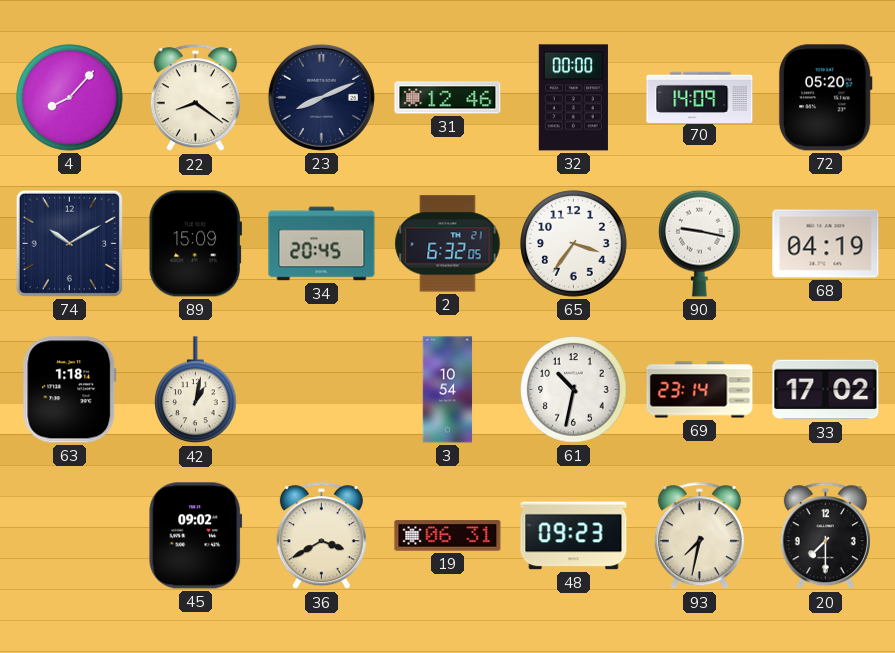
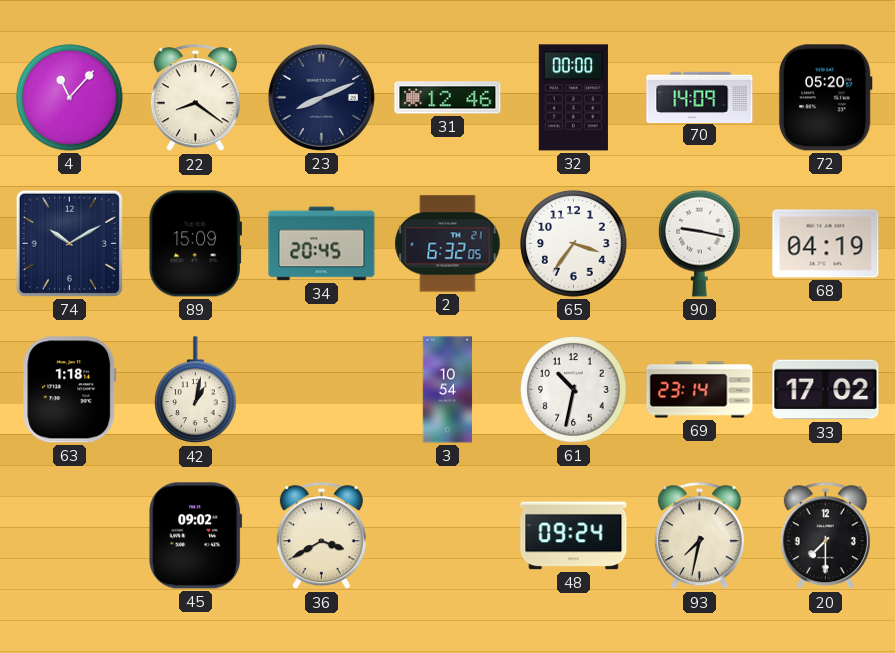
4: 8:07 -> 11:07
19: 06:31 -> none
48: 09:23 -> 09:24
